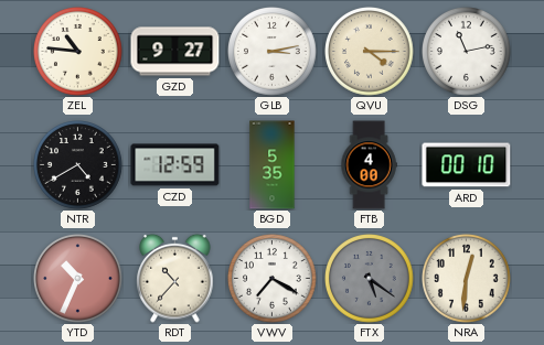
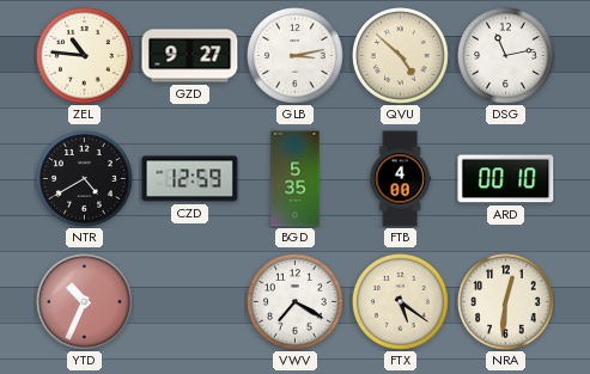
QVU: 4:15 -> 4:52
RDT: 10:37 -> none
FTX dial: grey -> cream
